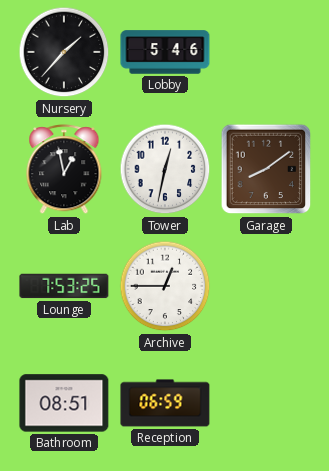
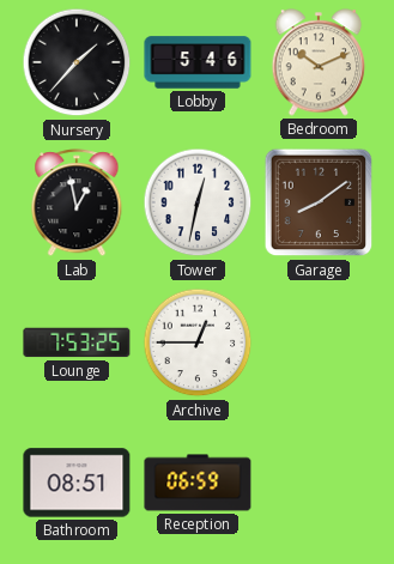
Bedroom: none -> 10:11
